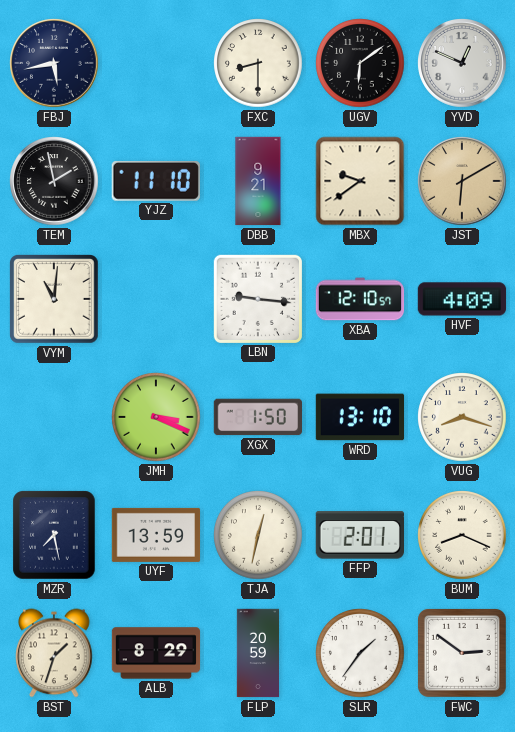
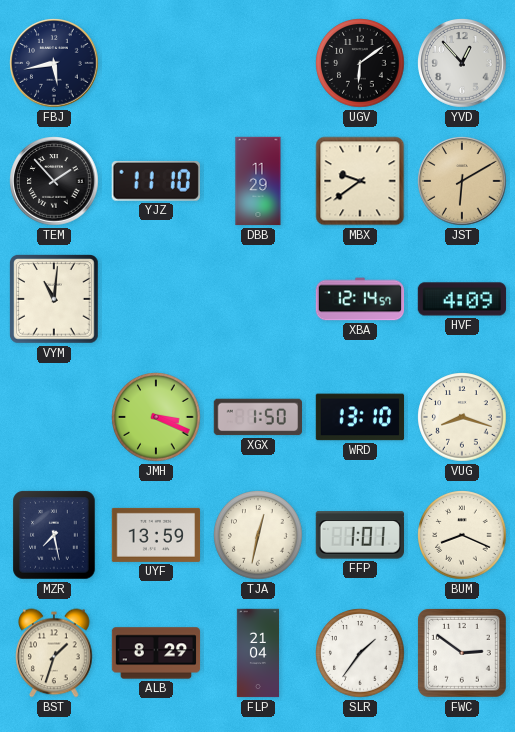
FXC: 8:30 -> none
YVD: 12:49 -> 12:53
TEM: 1:58 -> 1:53
DBB: 9:21 -> 11:29
LBN: 9:16 -> none
XBA: 12:10 -> 12:14
FFP: 2:01 -> 1:01
FLP: 20:59 -> 21:04
